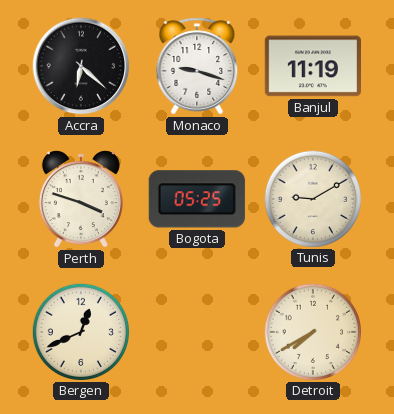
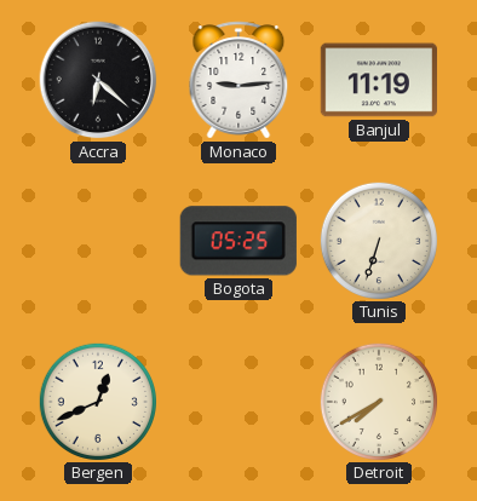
Monaco: 9:18 -> 9:14
Perth: 3:48 -> none
Tunis: 9:10 -> 6:33
